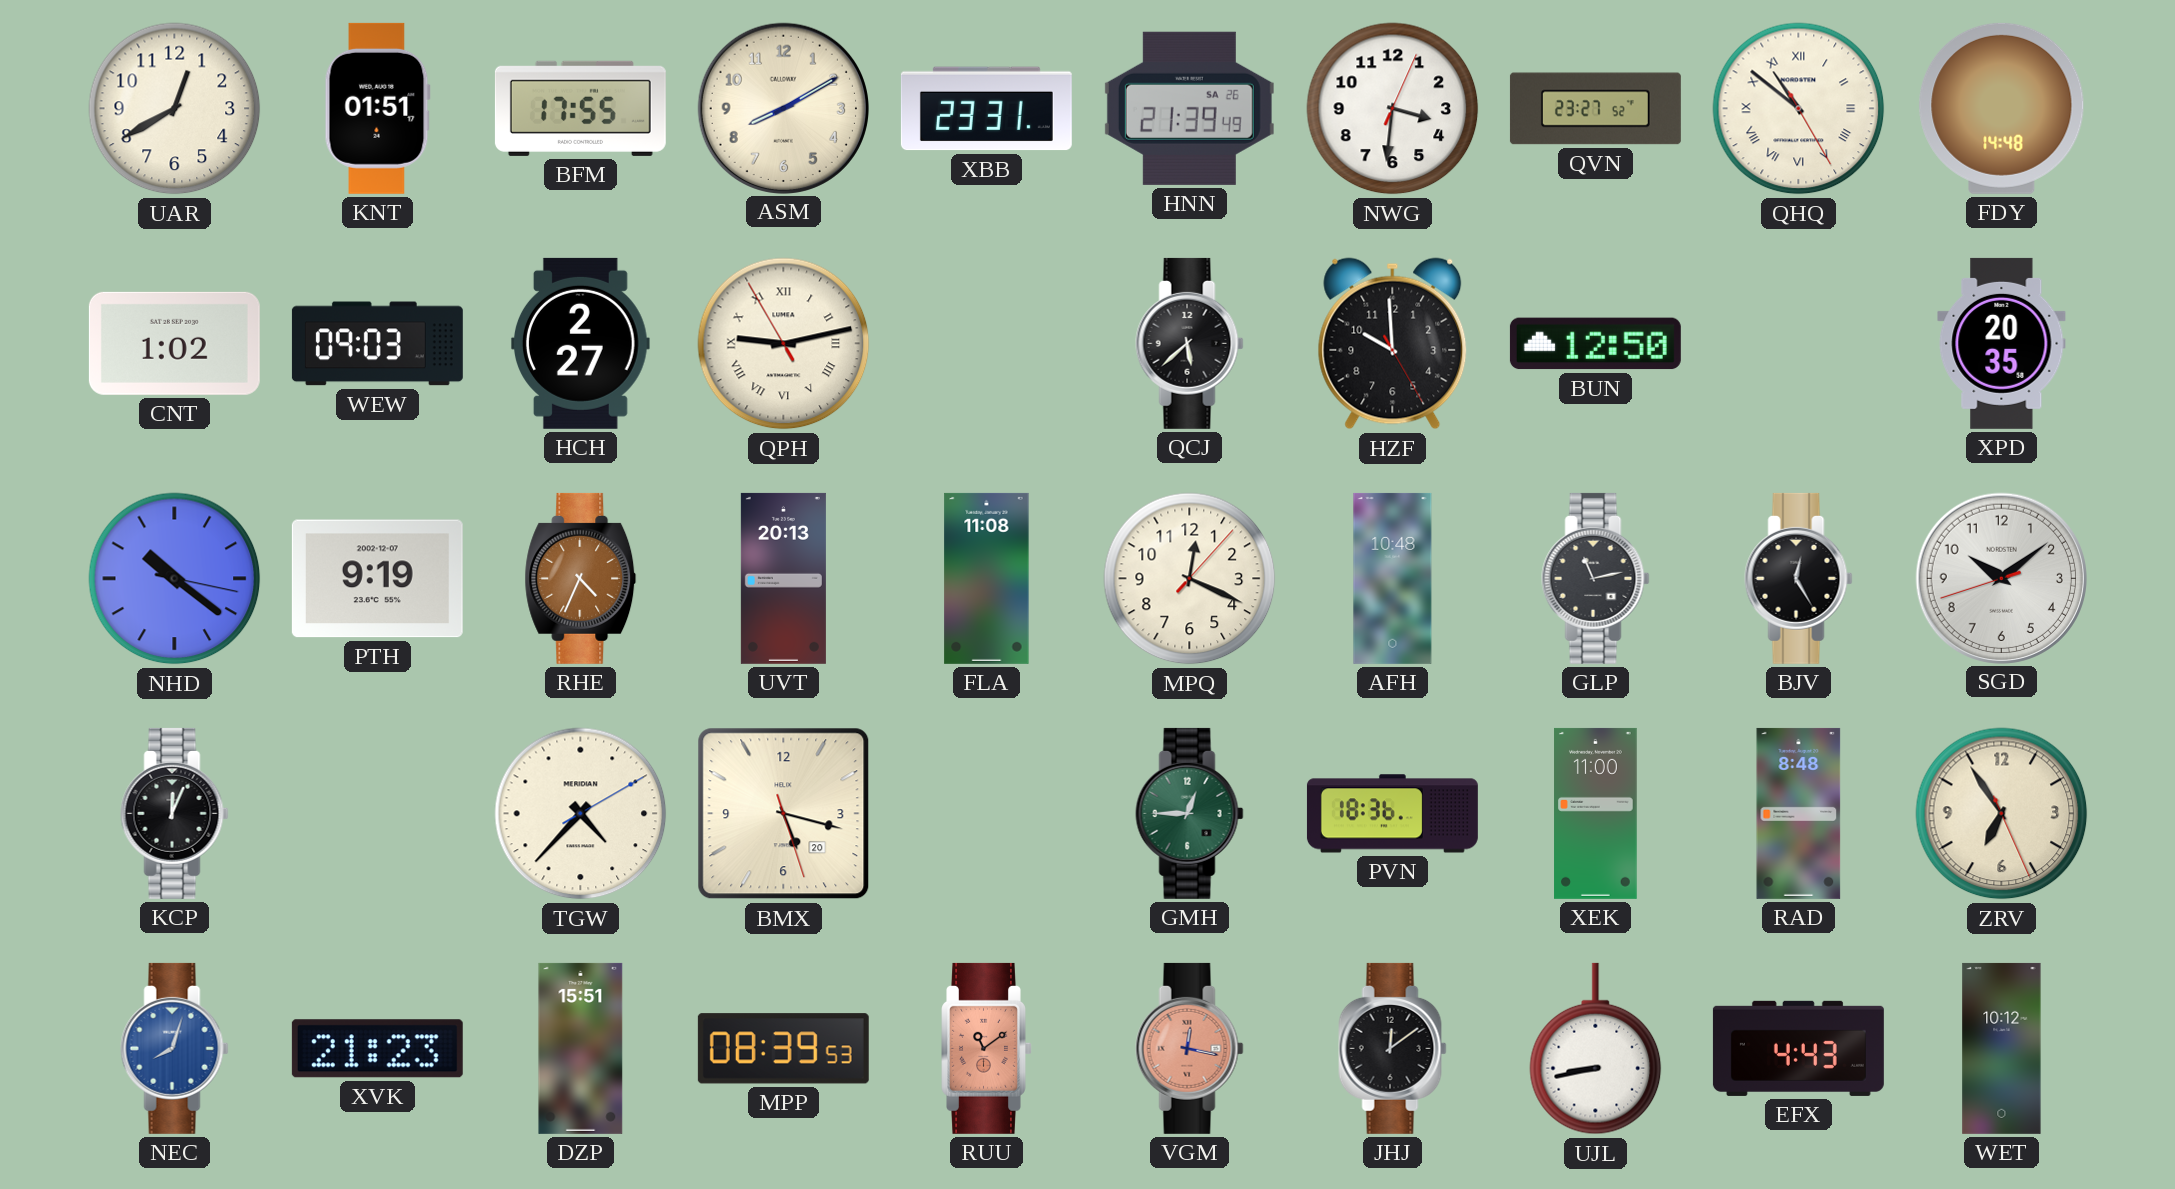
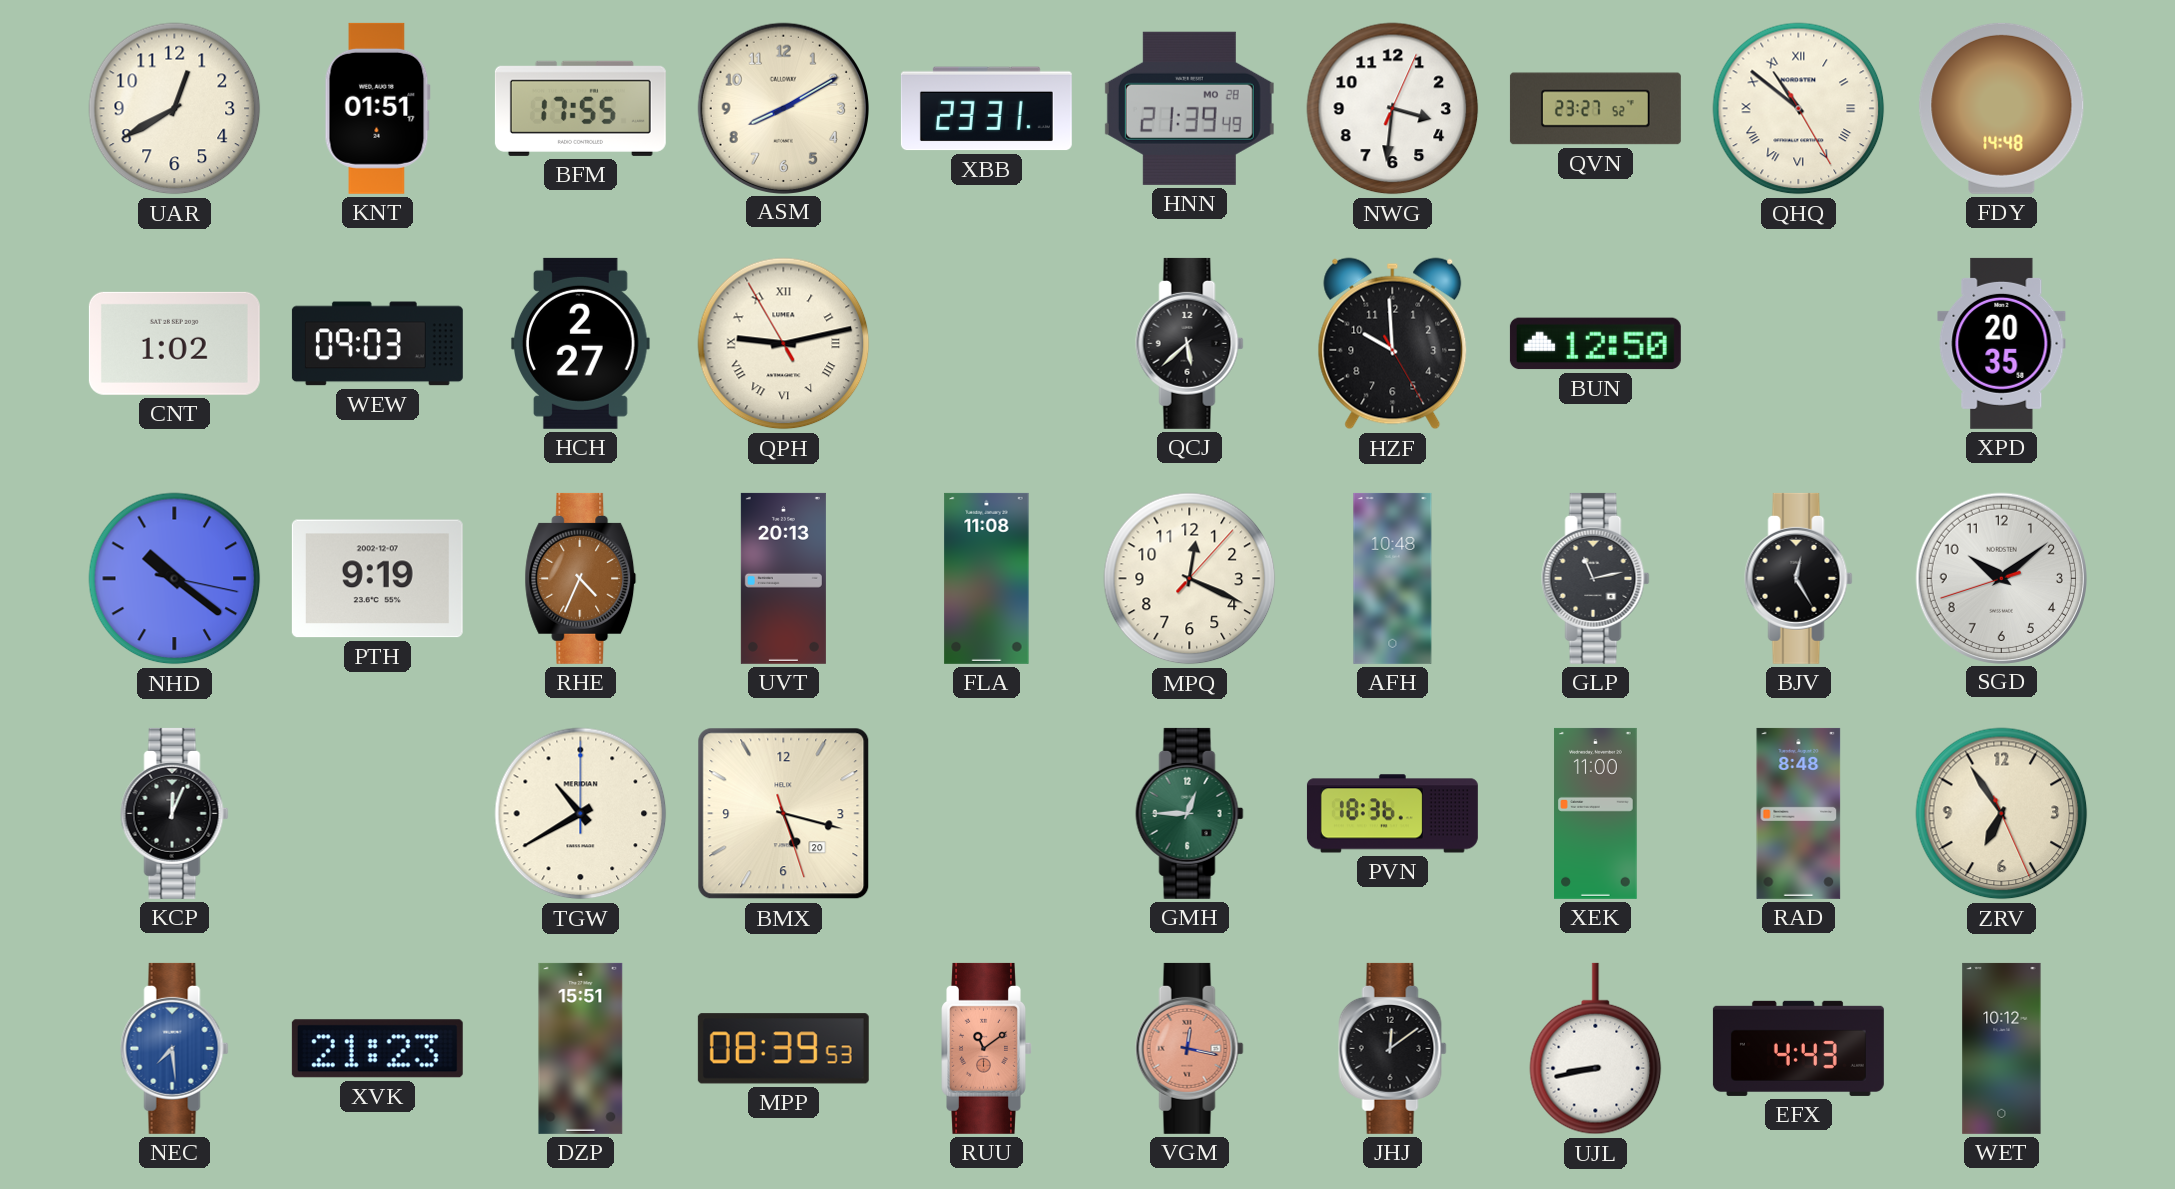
HNN date: SA 26 -> MO 28
TGW: 4:37 -> 10:40
NEC: 8:03 -> 7:29
